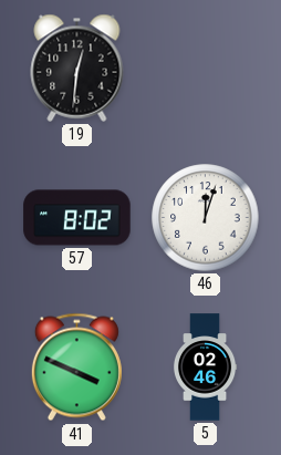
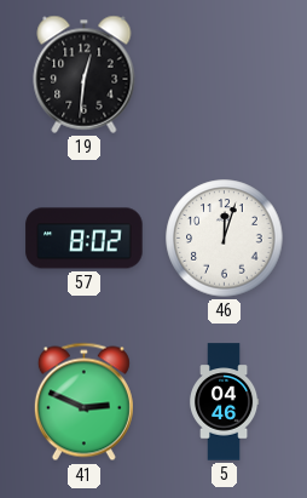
41: 3:49 -> 2:49
5: 02:46 -> 04:46
